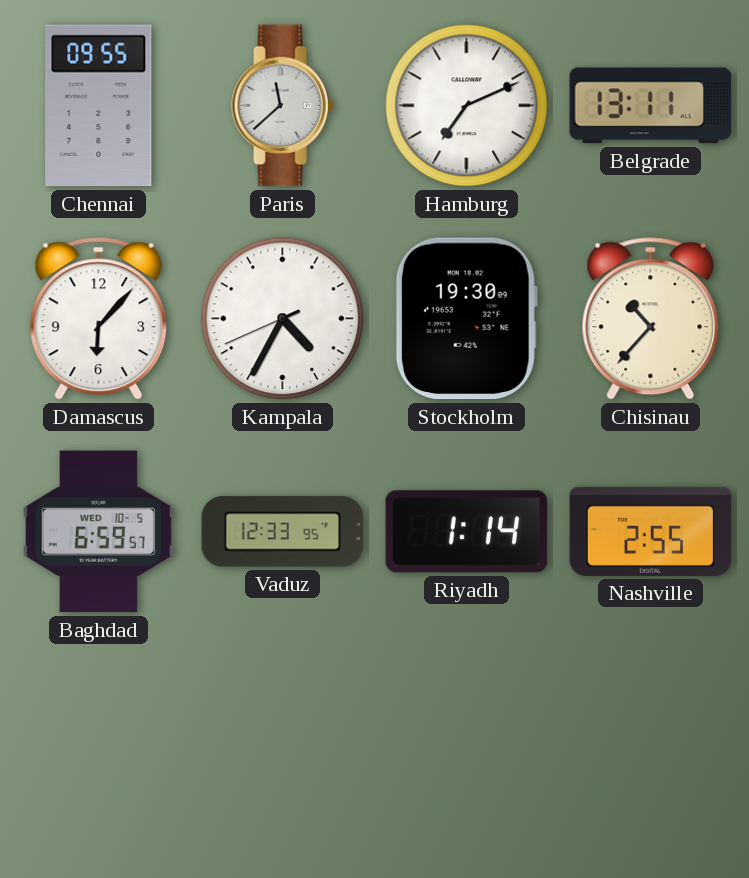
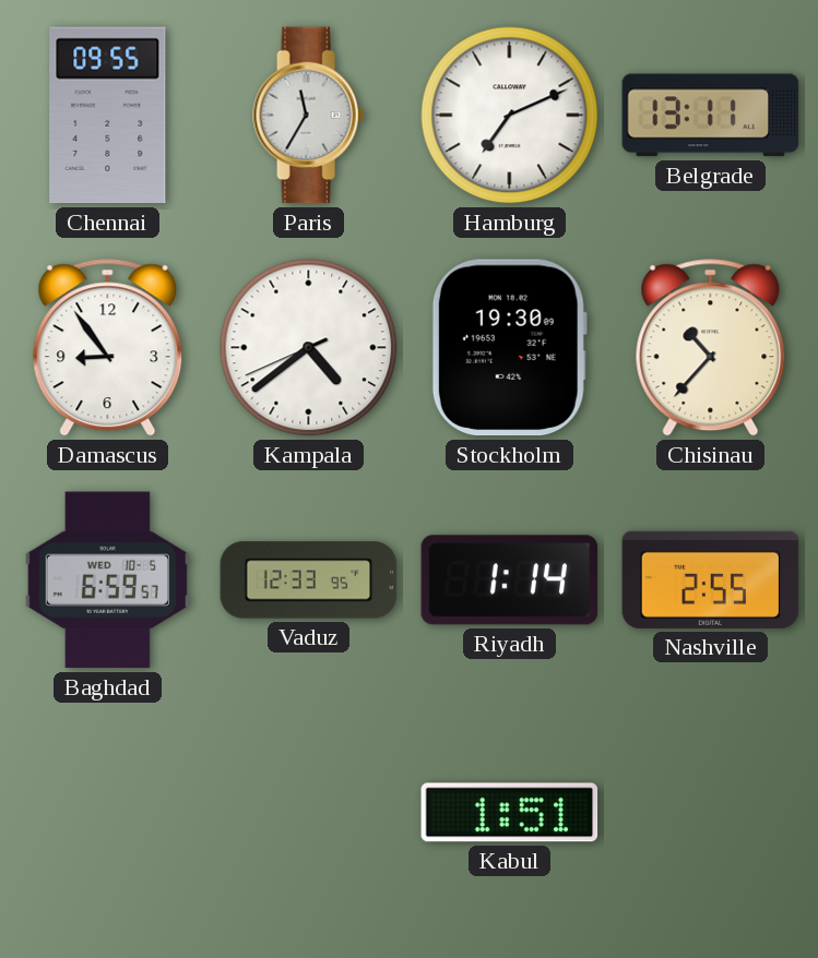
Paris: 11:38 -> 11:35
Damascus: 6:07 -> 8:54
Kampala: 4:34 -> 4:38
Kabul: none -> 1:51
